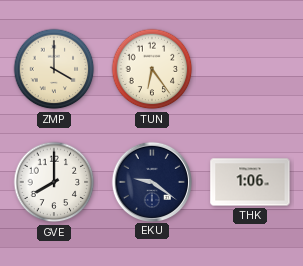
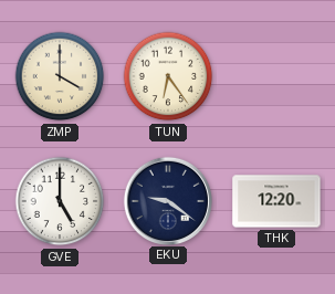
GVE: 8:00 -> 5:00
THK: 1:06 -> 12:20
